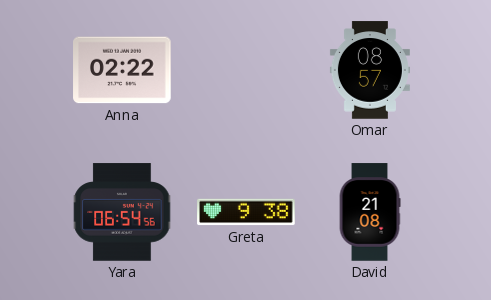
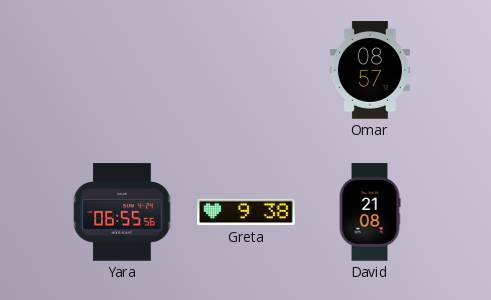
Anna: 02:22 -> none
Yara: 06:54 -> 06:55
